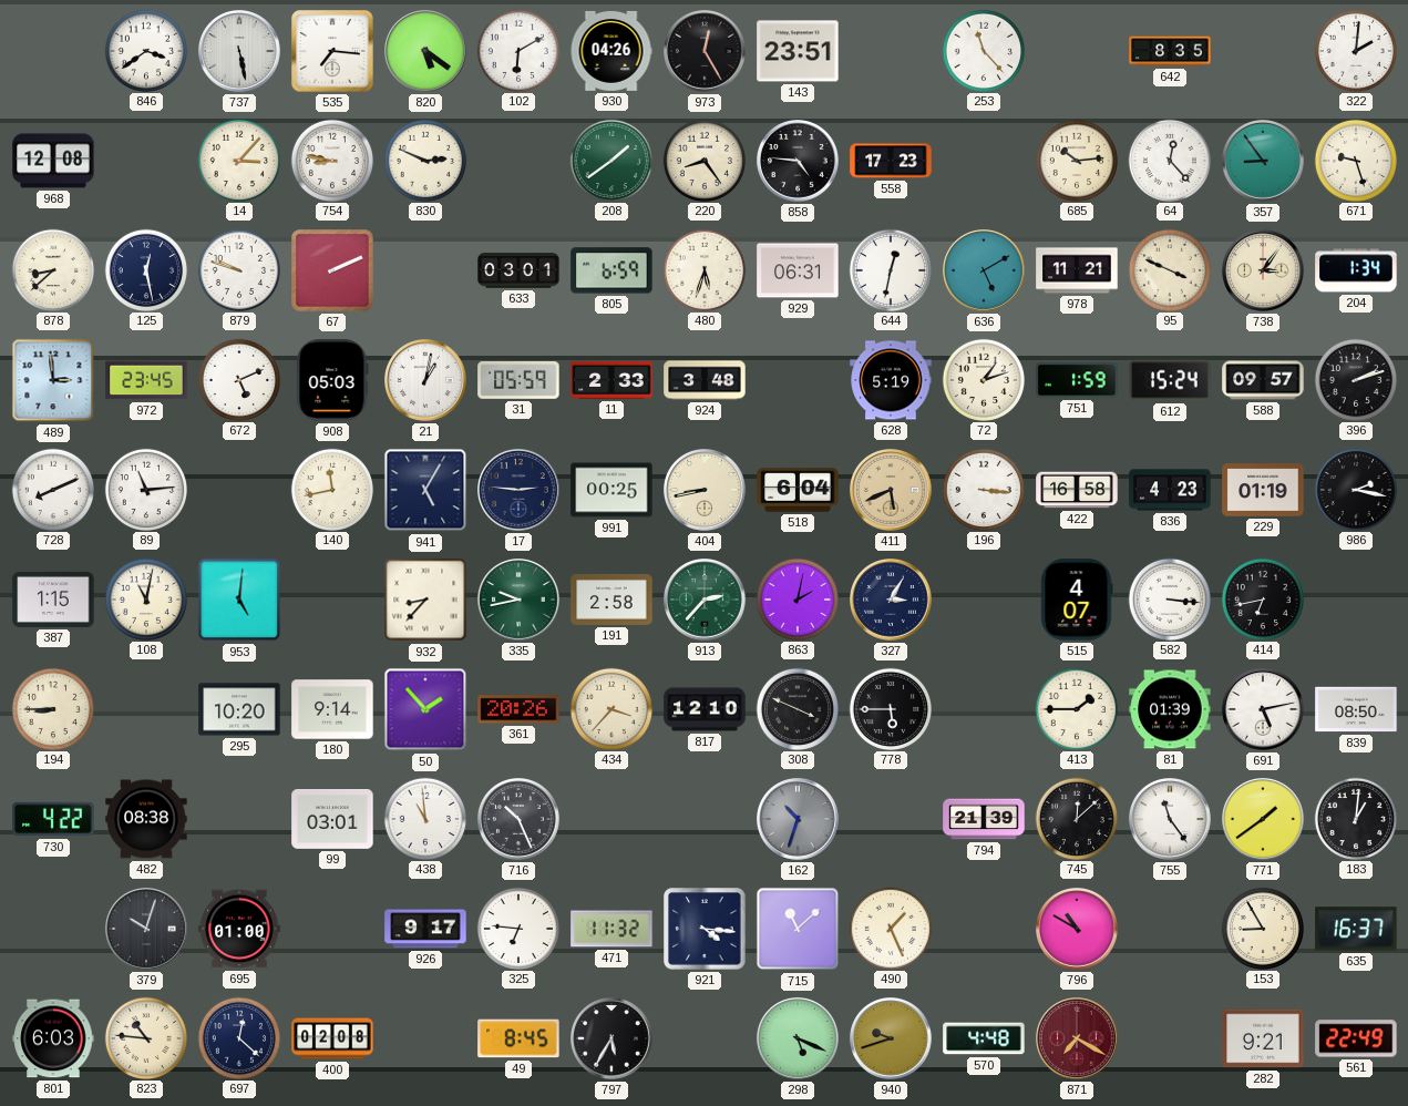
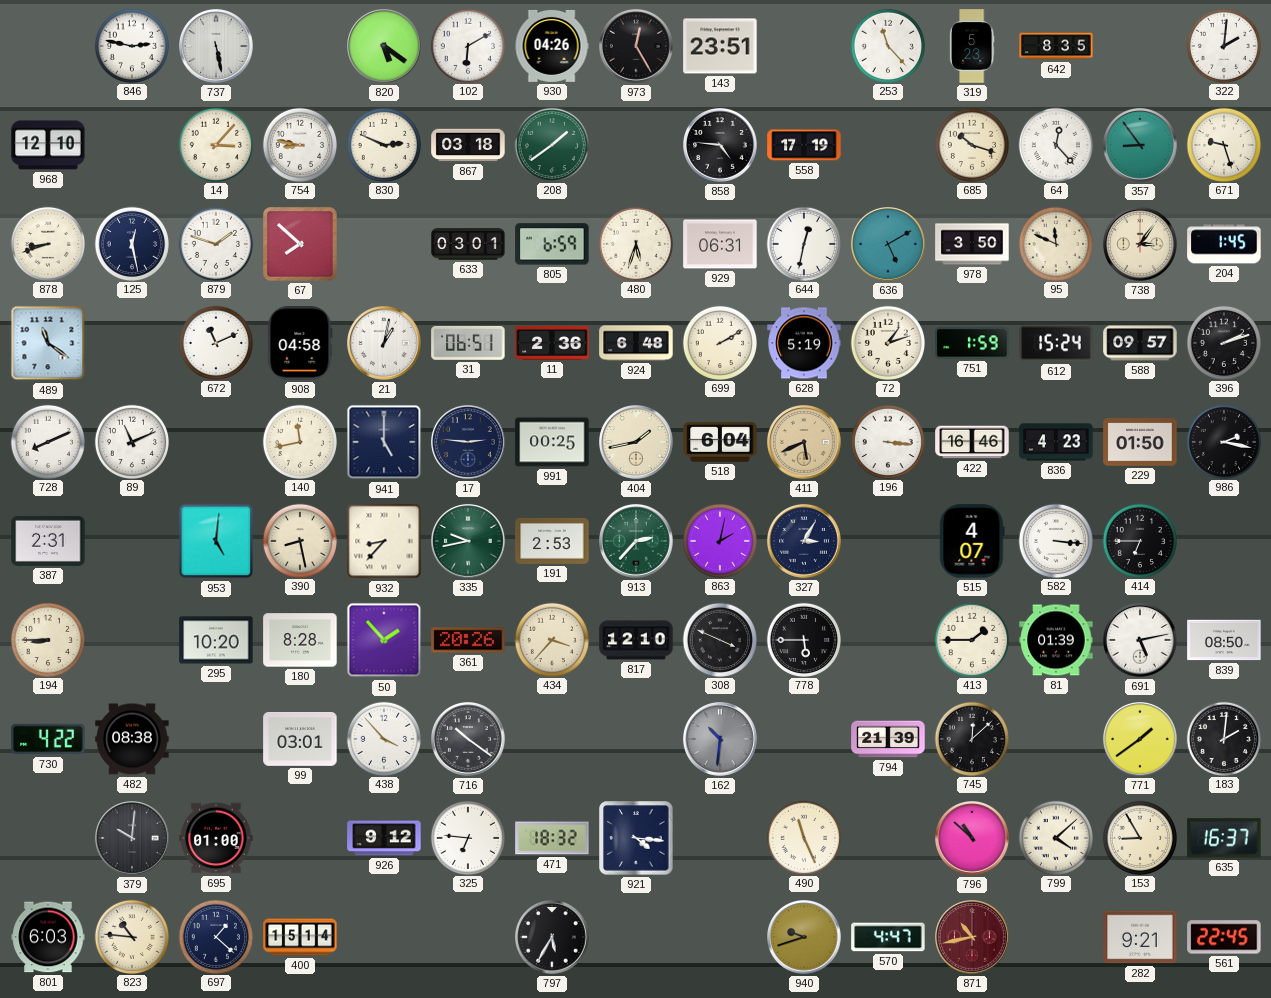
846: 3:39 -> 2:47
535: 7:16 -> none
319: none -> 5:23
968: 12:08 -> 12:10
867: none -> 03:18
220: 8:24 -> none
558: 17:23 -> 17:19
685: 10:14 -> 10:18
878: 8:38 -> 8:42
879: 9:48 -> 1:48
67: 2:11 -> 7:52
978: 11:21 -> 3:50
95: 3:49 -> 11:49
204: 1:34 -> 1:45
489: 2:59 -> 11:21
972: 23:45 -> none
672: 5:11 -> 11:11
908: 05:03 -> 04:58
31: 05:59 -> 06:51
11: 2:33 -> 2:36
924: 3:48 -> 6:48
699: none -> 2:10
89: 11:14 -> 11:11
941: 5:05 -> 5:00
404: 8:43 -> 1:43
422: 16:58 -> 16:46
229: 01:19 -> 01:50
387: 1:15 -> 2:31
108: 11:02 -> none
390: none -> 8:28
191: 2:58 -> 2:53
414: 6:43 -> 6:45
180: 9:14 -> 8:28
438: 10:59 -> 3:53
716: 10:26 -> 10:21
162: 10:33 -> 10:31
755: 11:24 -> none
183: 1:01 -> 2:01
379: 10:03 -> 10:01
926: 9:17 -> 9:12
471: 11:32 -> 18:32
715: 11:08 -> none
490: 1:26 -> 11:26
796: 10:50 -> 10:52
799: none -> 4:08
697: 12:22 -> 1:22
400: 02:08 -> 15:14
49: 8:45 -> none
298: 5:19 -> none
570: 4:48 -> 4:47
871: 7:20 -> 10:43
561: 22:49 -> 22:45
